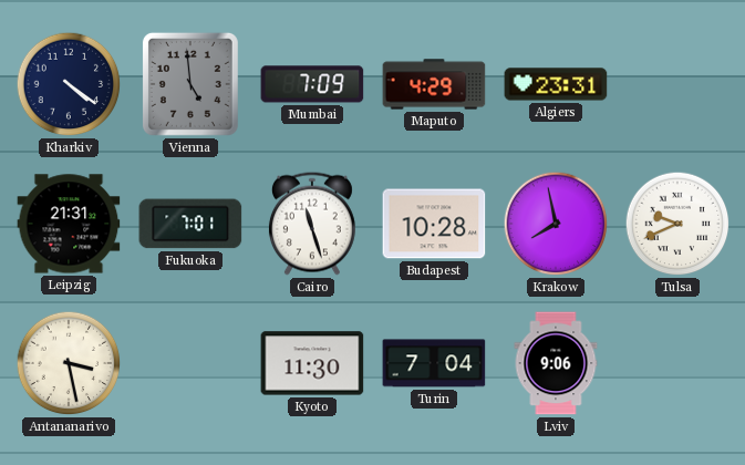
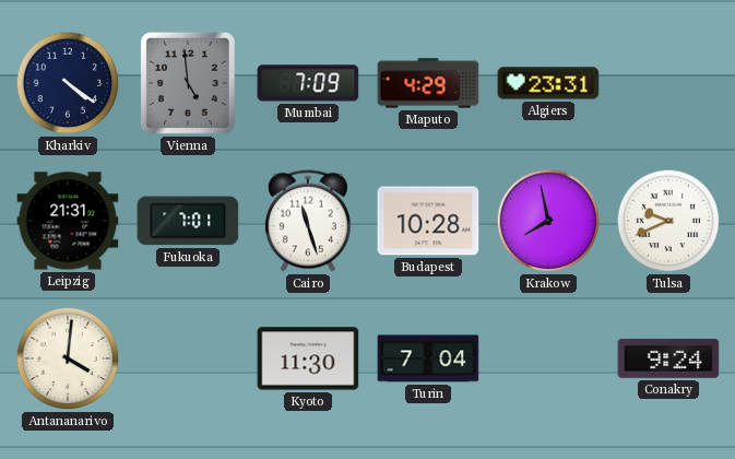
Antananarivo: 3:28 -> 4:01
Lviv: 9:06 -> none
Conakry: none -> 9:24
